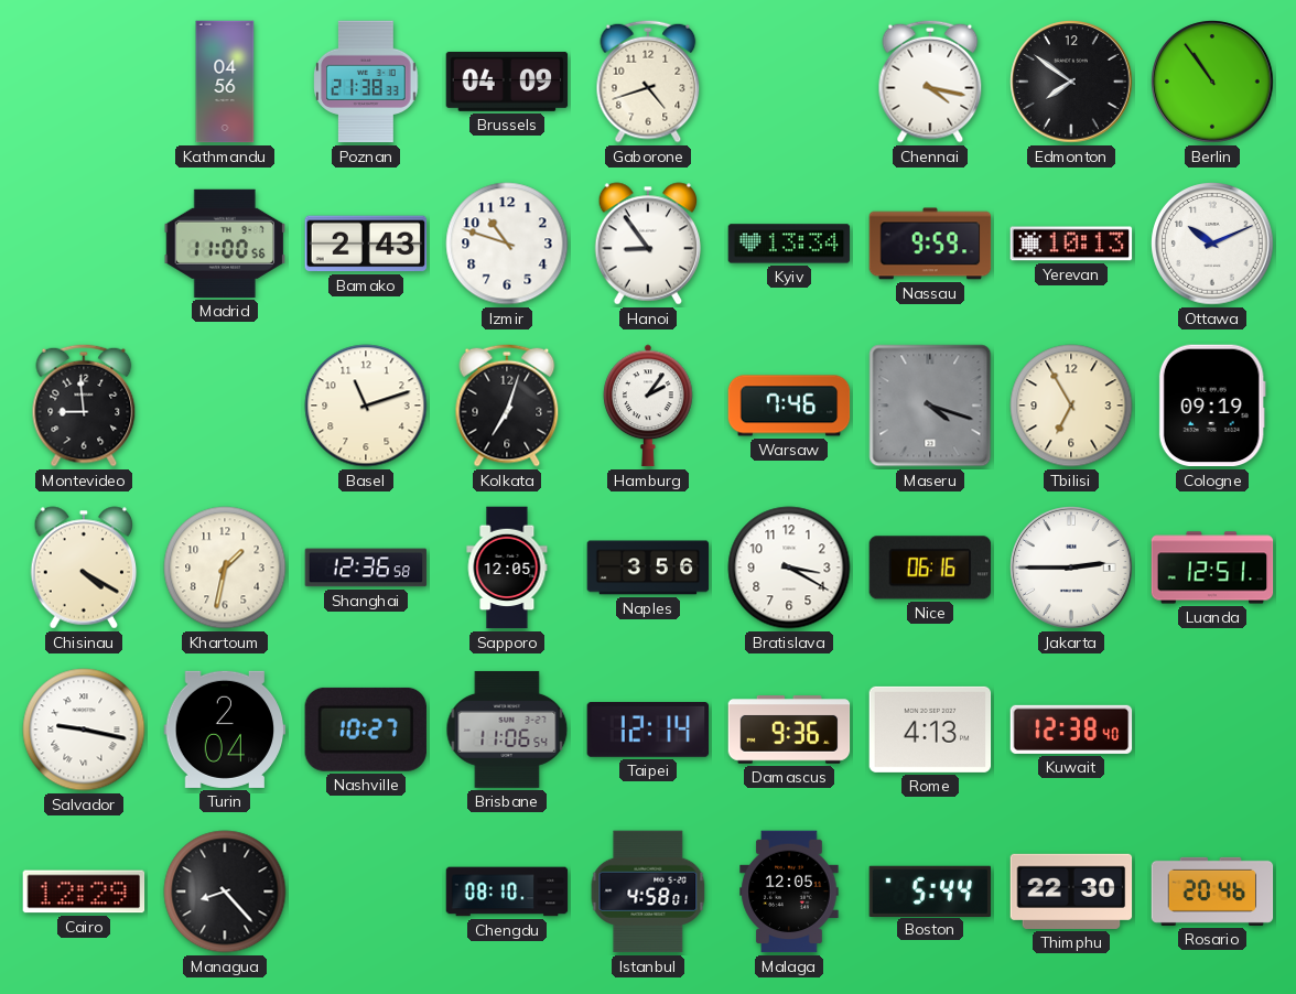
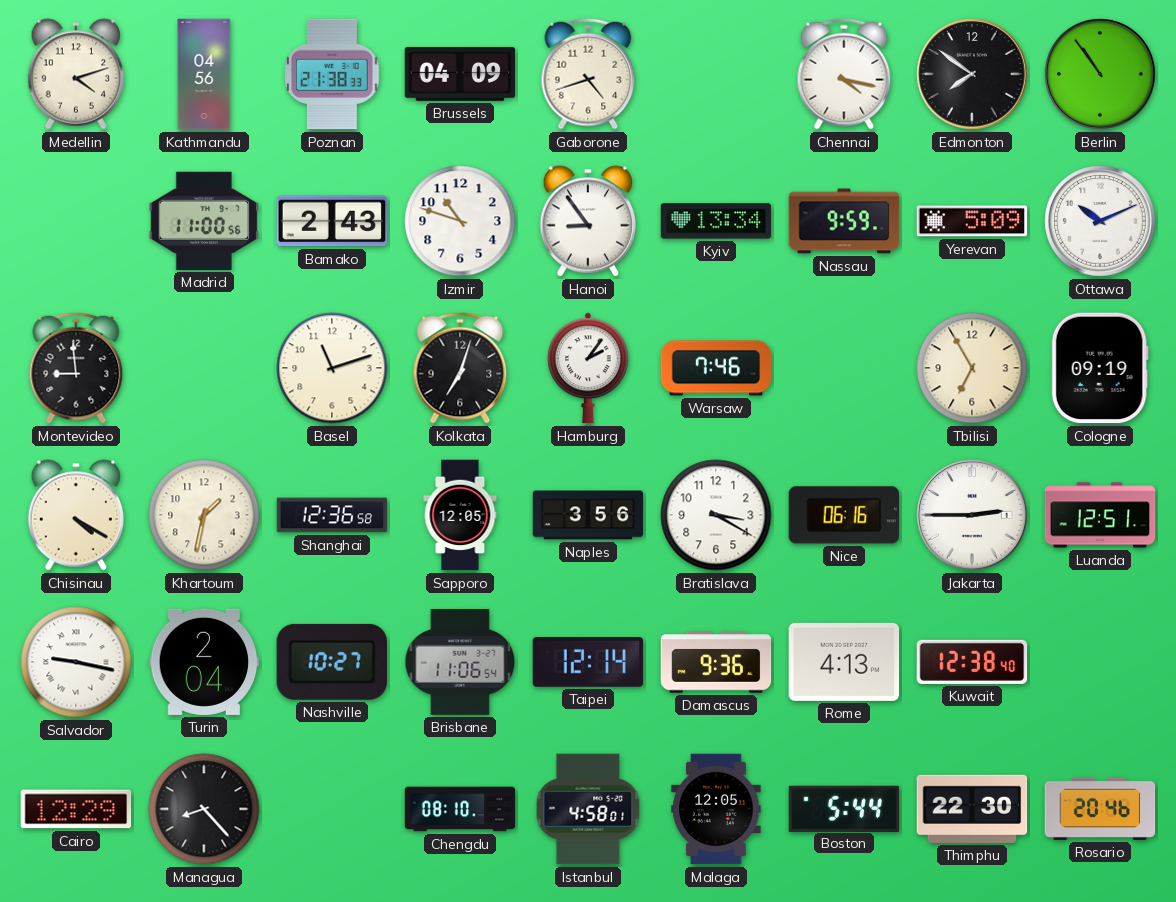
Medellin: none -> 4:12
Yerevan: 10:13 -> 5:09
Maseru: 4:18 -> none
